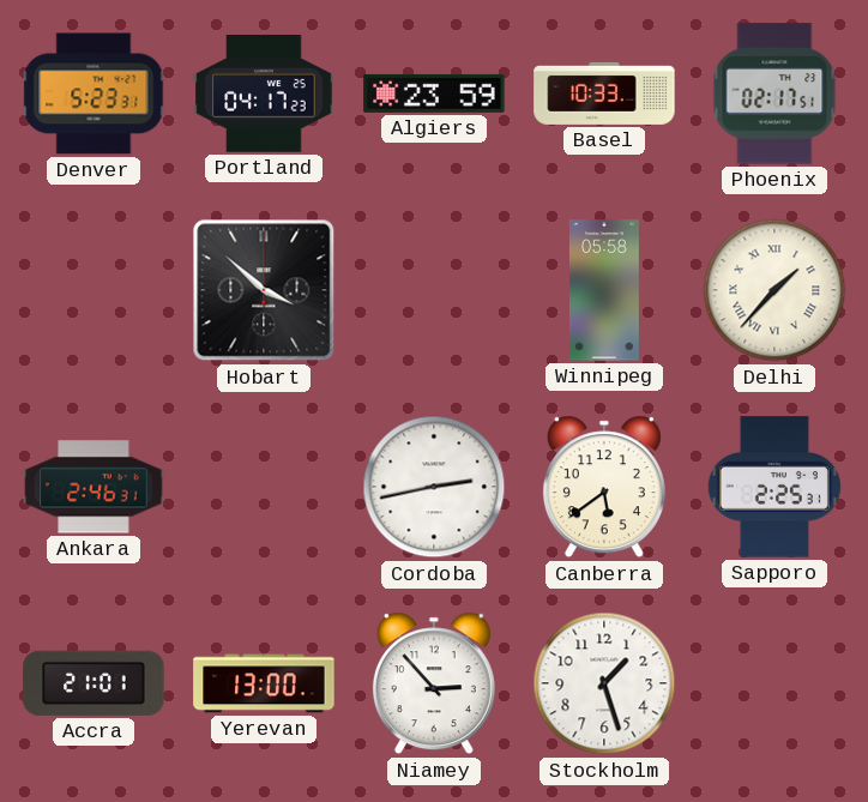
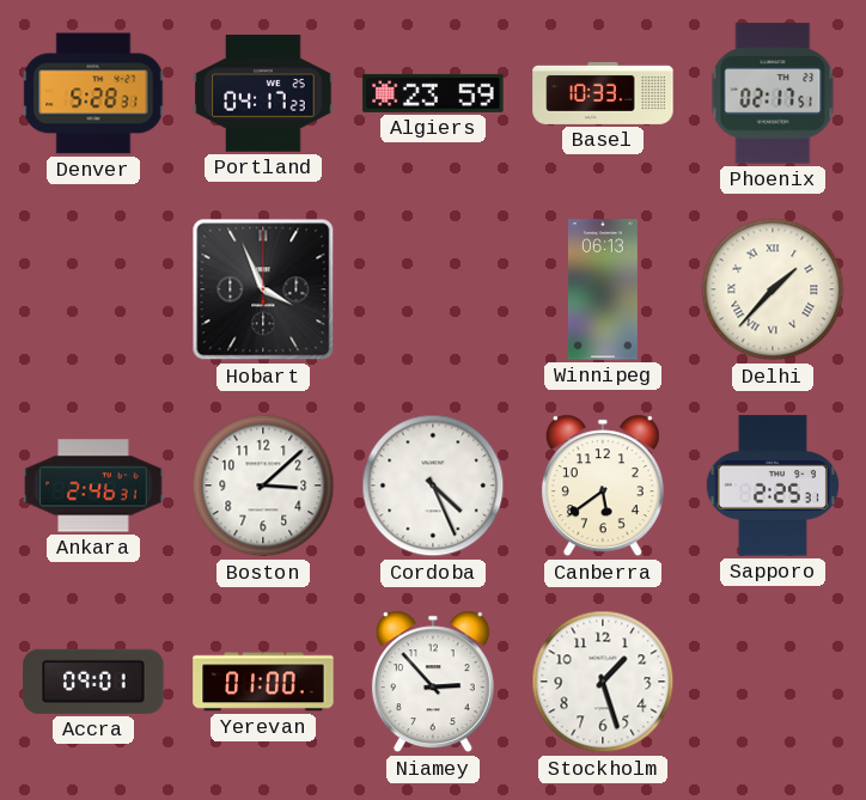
Denver: 5:23 -> 5:28
Hobart: 3:52 -> 3:56
Winnipeg: 05:58 -> 06:13
Boston: none -> 3:08
Cordoba: 2:43 -> 4:26
Accra: 21:01 -> 09:01
Yerevan: 13:00 -> 01:00
